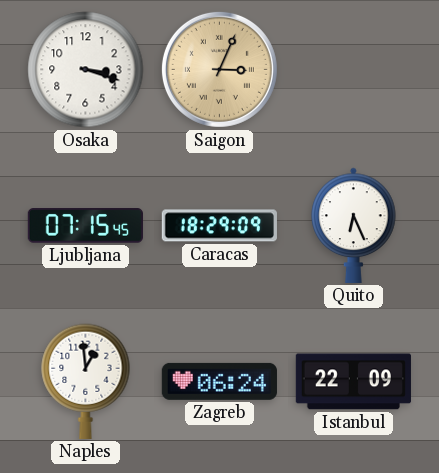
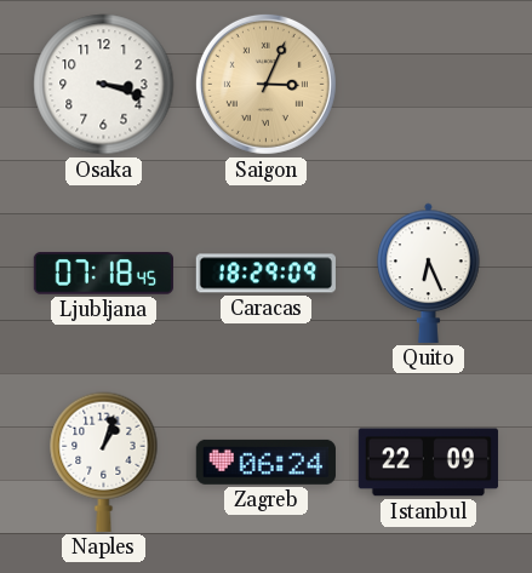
Ljubljana: 07:15 -> 07:18
Naples: 12:59 -> 1:03
